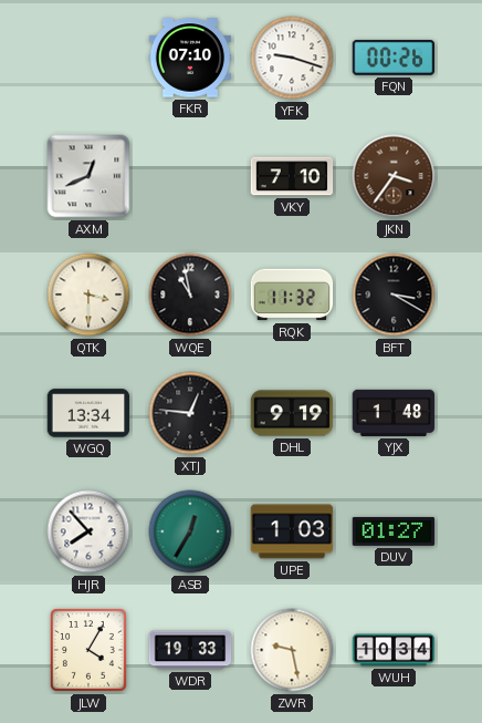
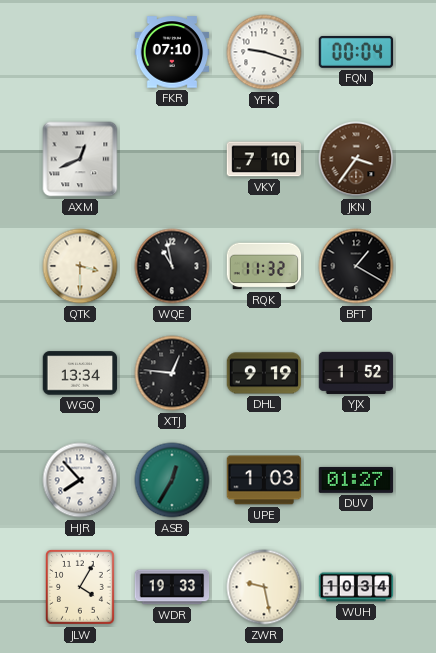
FQN: 00:26 -> 00:04
BFT: 3:20 -> 1:20
YJX: 1:48 -> 1:52
